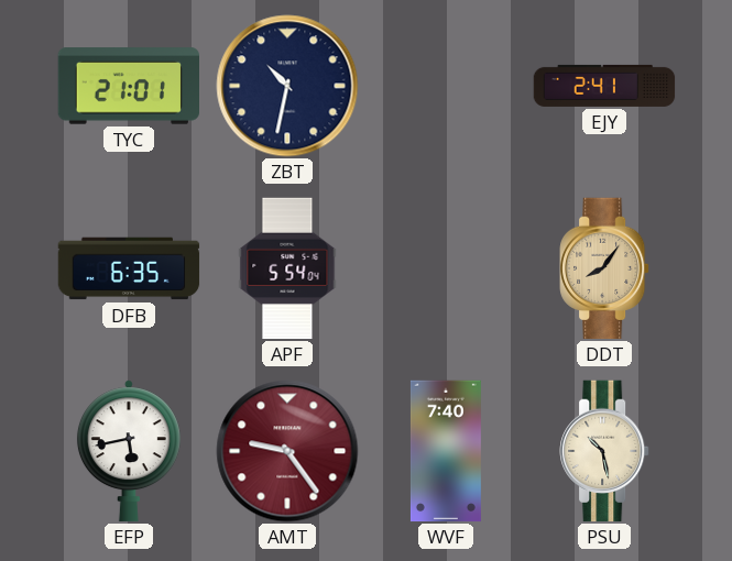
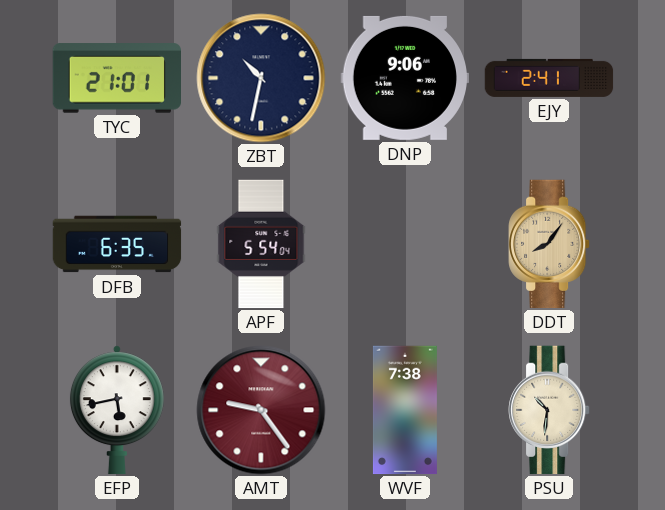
DNP: none -> 9:06
WVF: 7:40 -> 7:38
PSU: 10:28 -> 10:31
